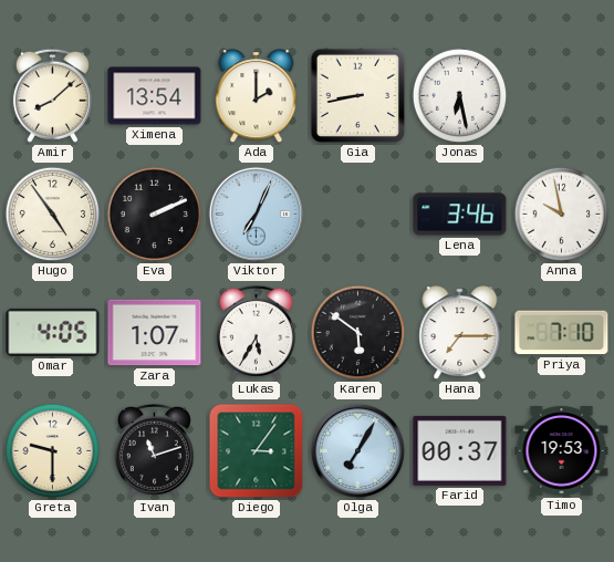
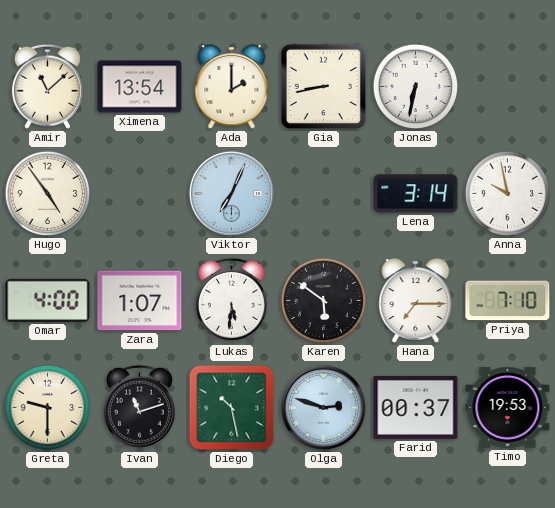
Amir: 8:08 -> 11:08
Jonas: 6:28 -> 6:32
Eva: 2:11 -> none
Lena: 3:46 -> 3:14
Omar: 4:05 -> 4:00
Lukas: 5:35 -> 5:31
Diego: 3:06 -> 10:28
Olga: 7:05 -> 2:48
